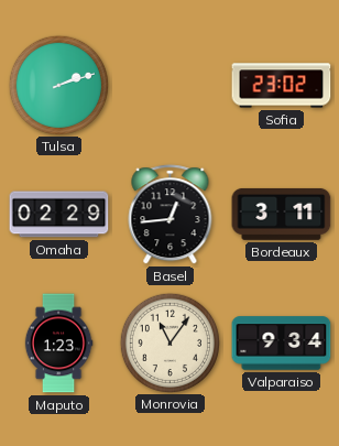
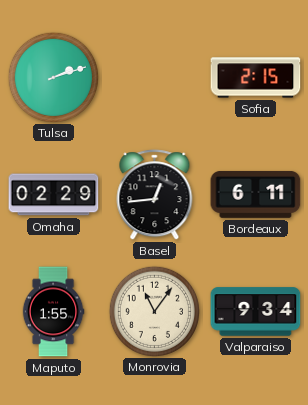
Sofia: 23:02 -> 2:15
Bordeaux: 3:11 -> 6:11
Maputo: 1:23 -> 1:55
